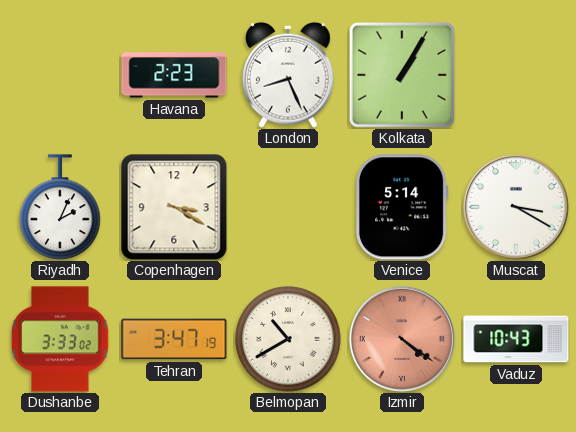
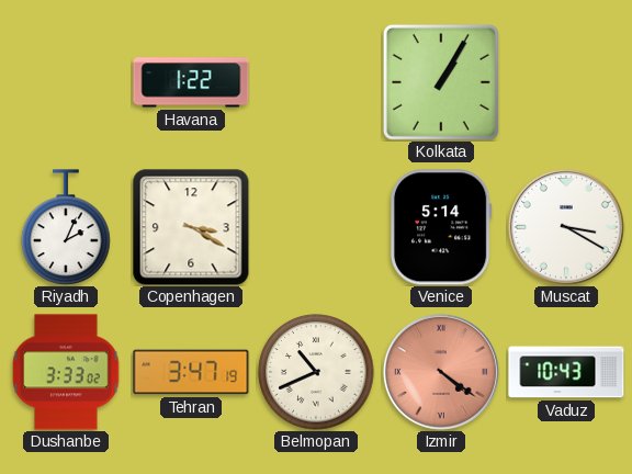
Havana: 2:23 -> 1:22
London: 8:26 -> none
Belmopan: 10:40 -> 10:41
